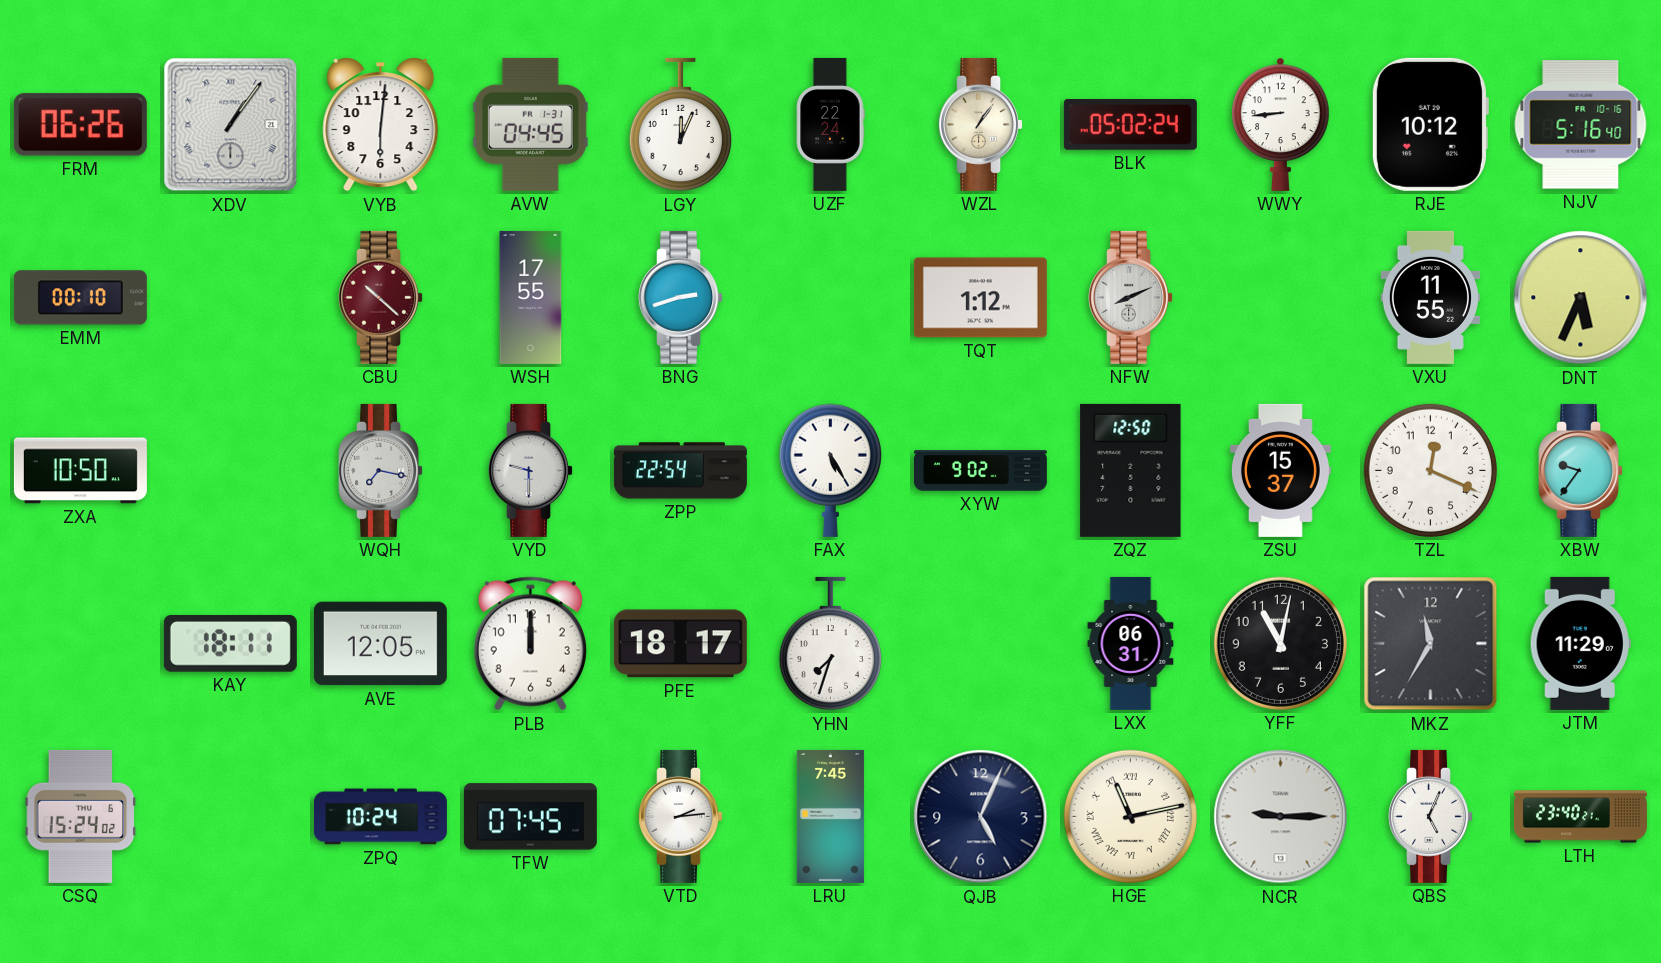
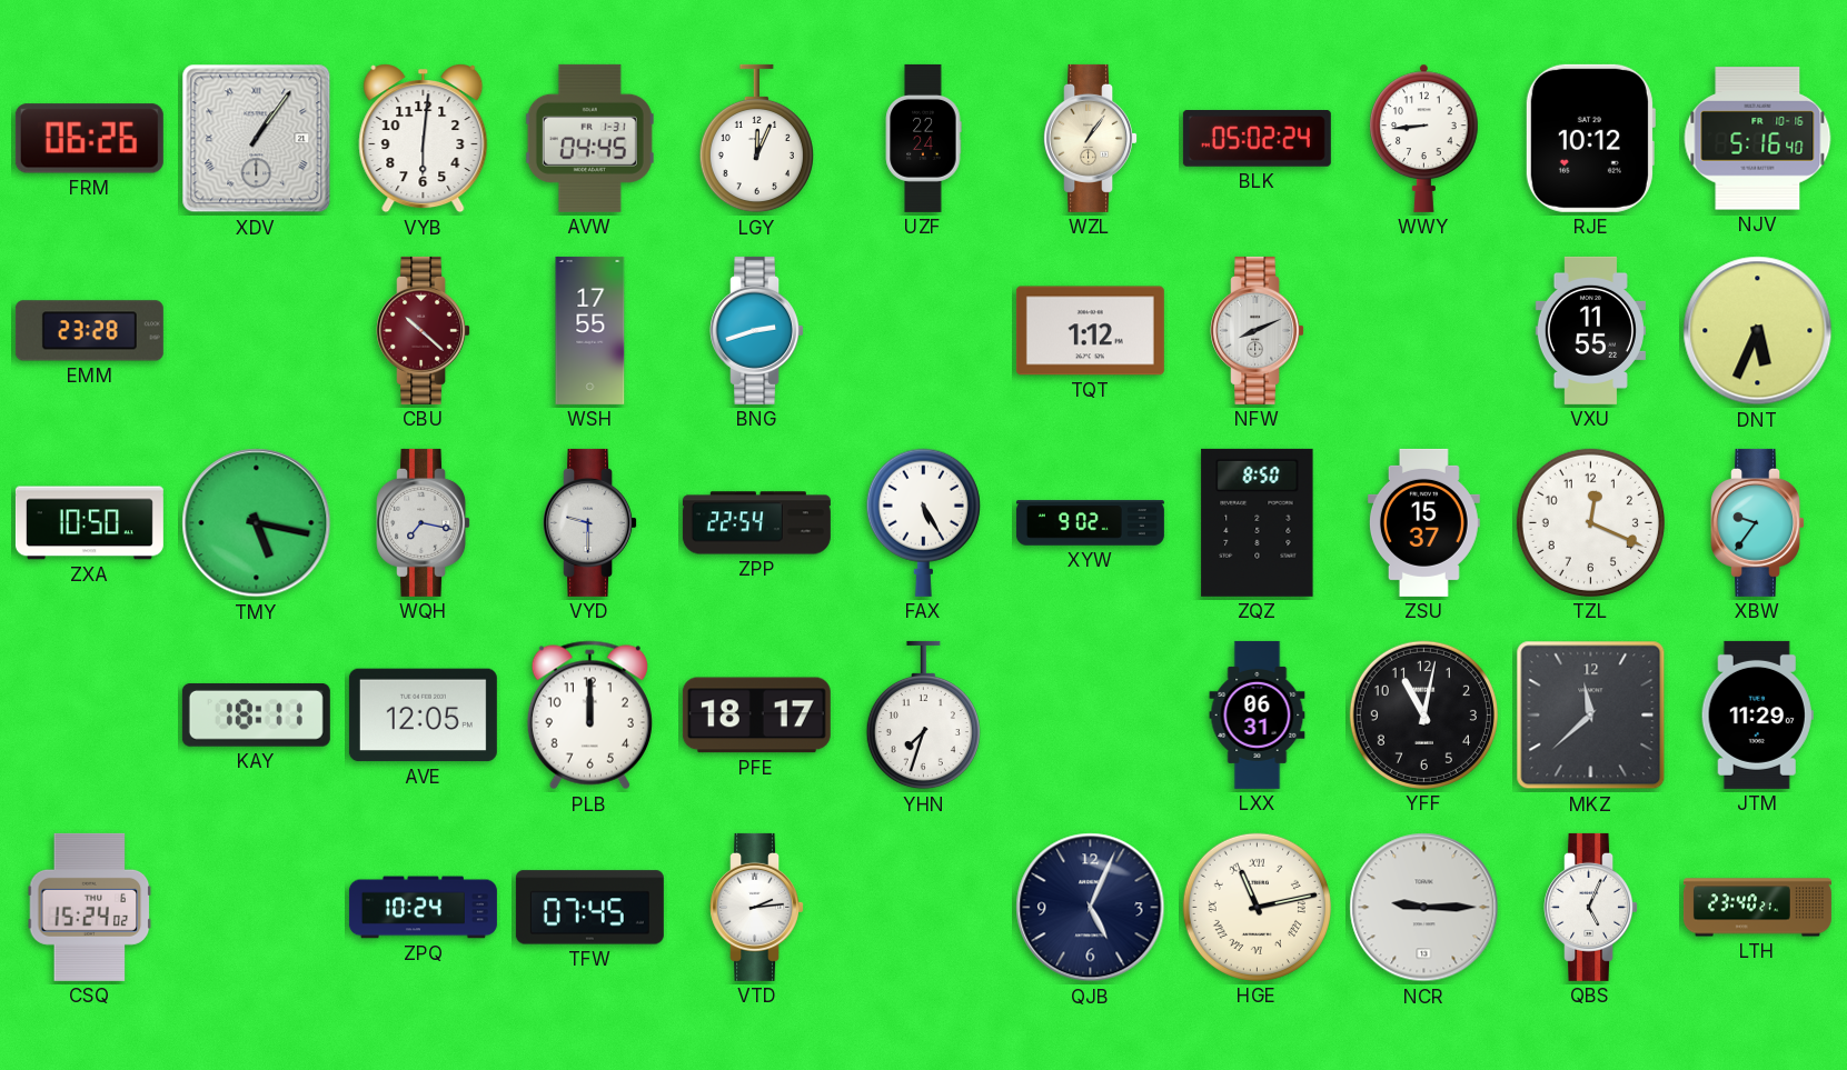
EMM: 00:10 -> 23:28
TMY: none -> 5:17
ZQZ: 12:50 -> 8:50
MKZ: 11:35 -> 11:38
LRU: 7:45 -> none
